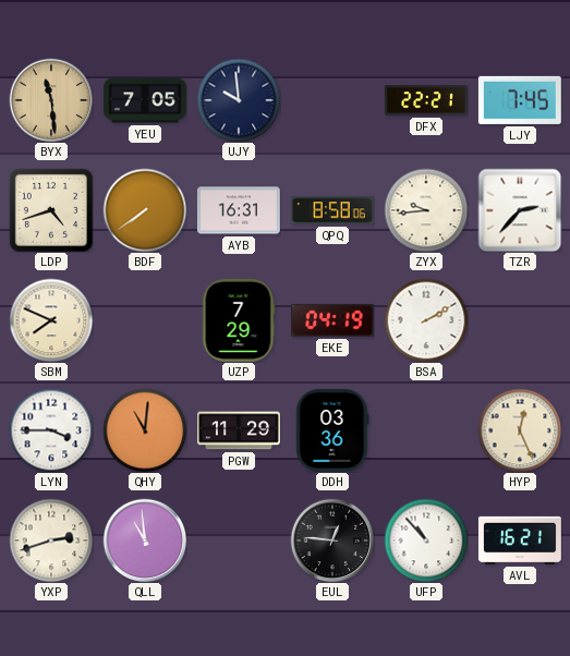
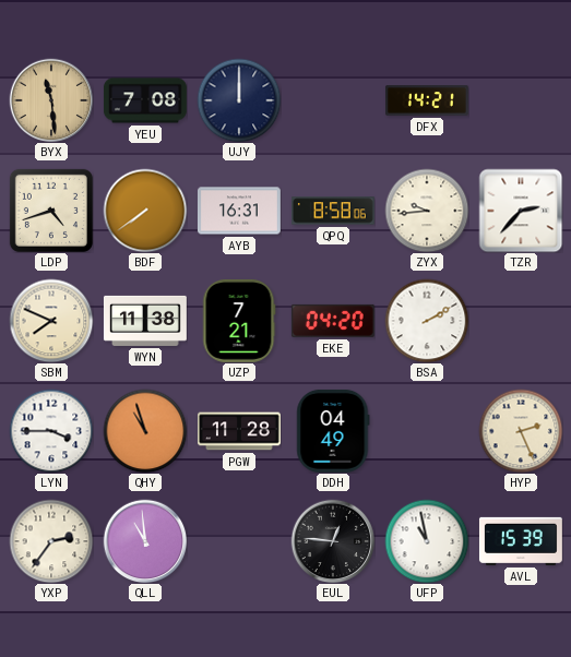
YEU: 7:05 -> 7:08
UJY: 9:59 -> 12:00
DFX: 22:21 -> 14:21
LJY: 7:45 -> none
WYN: none -> 11:38
UZP: 7:29 -> 7:21
EKE: 04:19 -> 04:20
QHY: 11:01 -> 10:57
PGW: 11:29 -> 11:28
DDH: 03:36 -> 04:49
HYP: 12:26 -> 2:26
YXP: 2:42 -> 2:36
UFP: 10:53 -> 10:58
AVL: 16:21 -> 15:39
